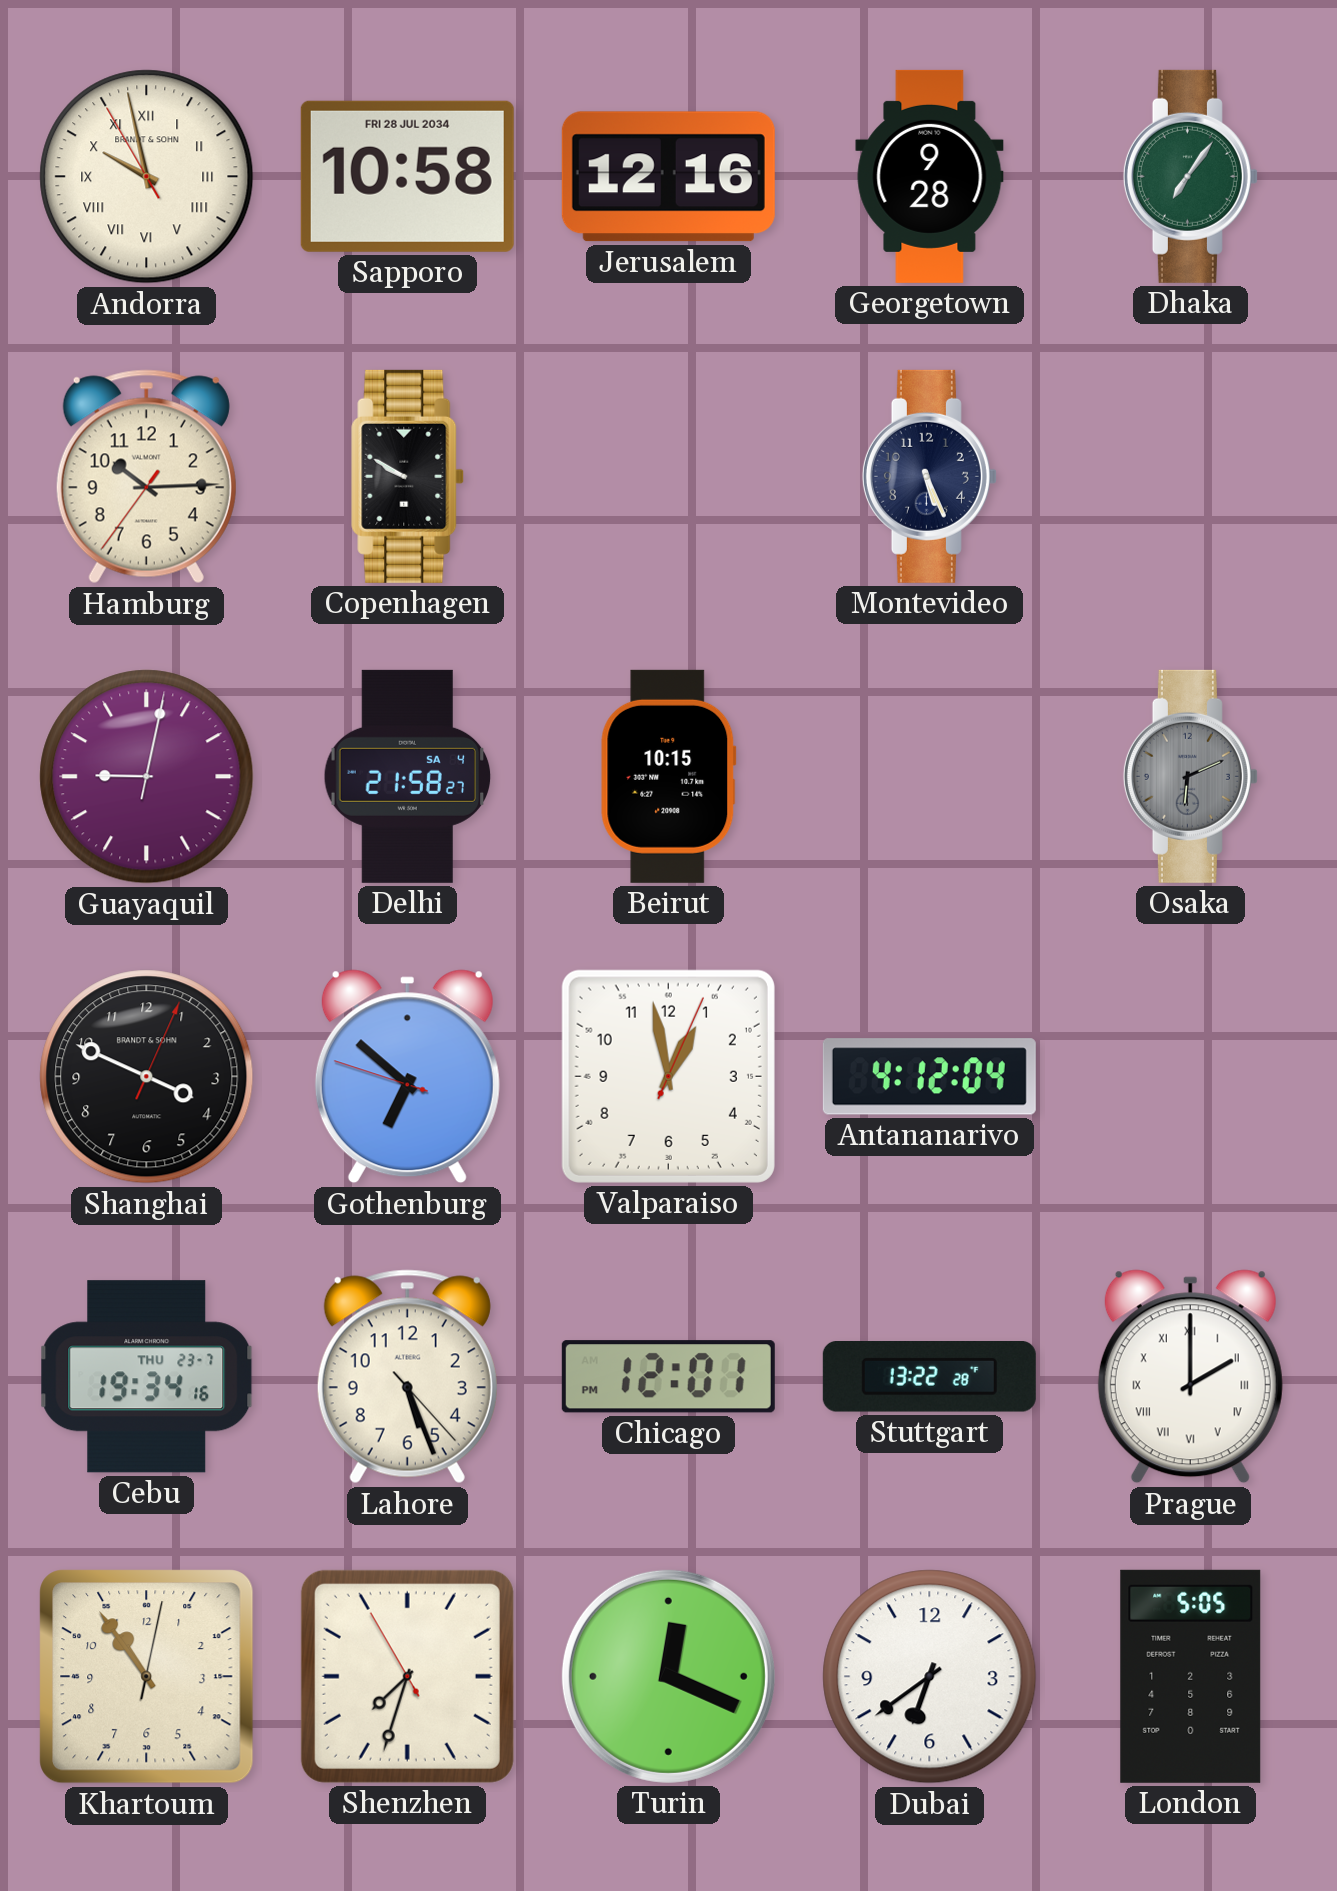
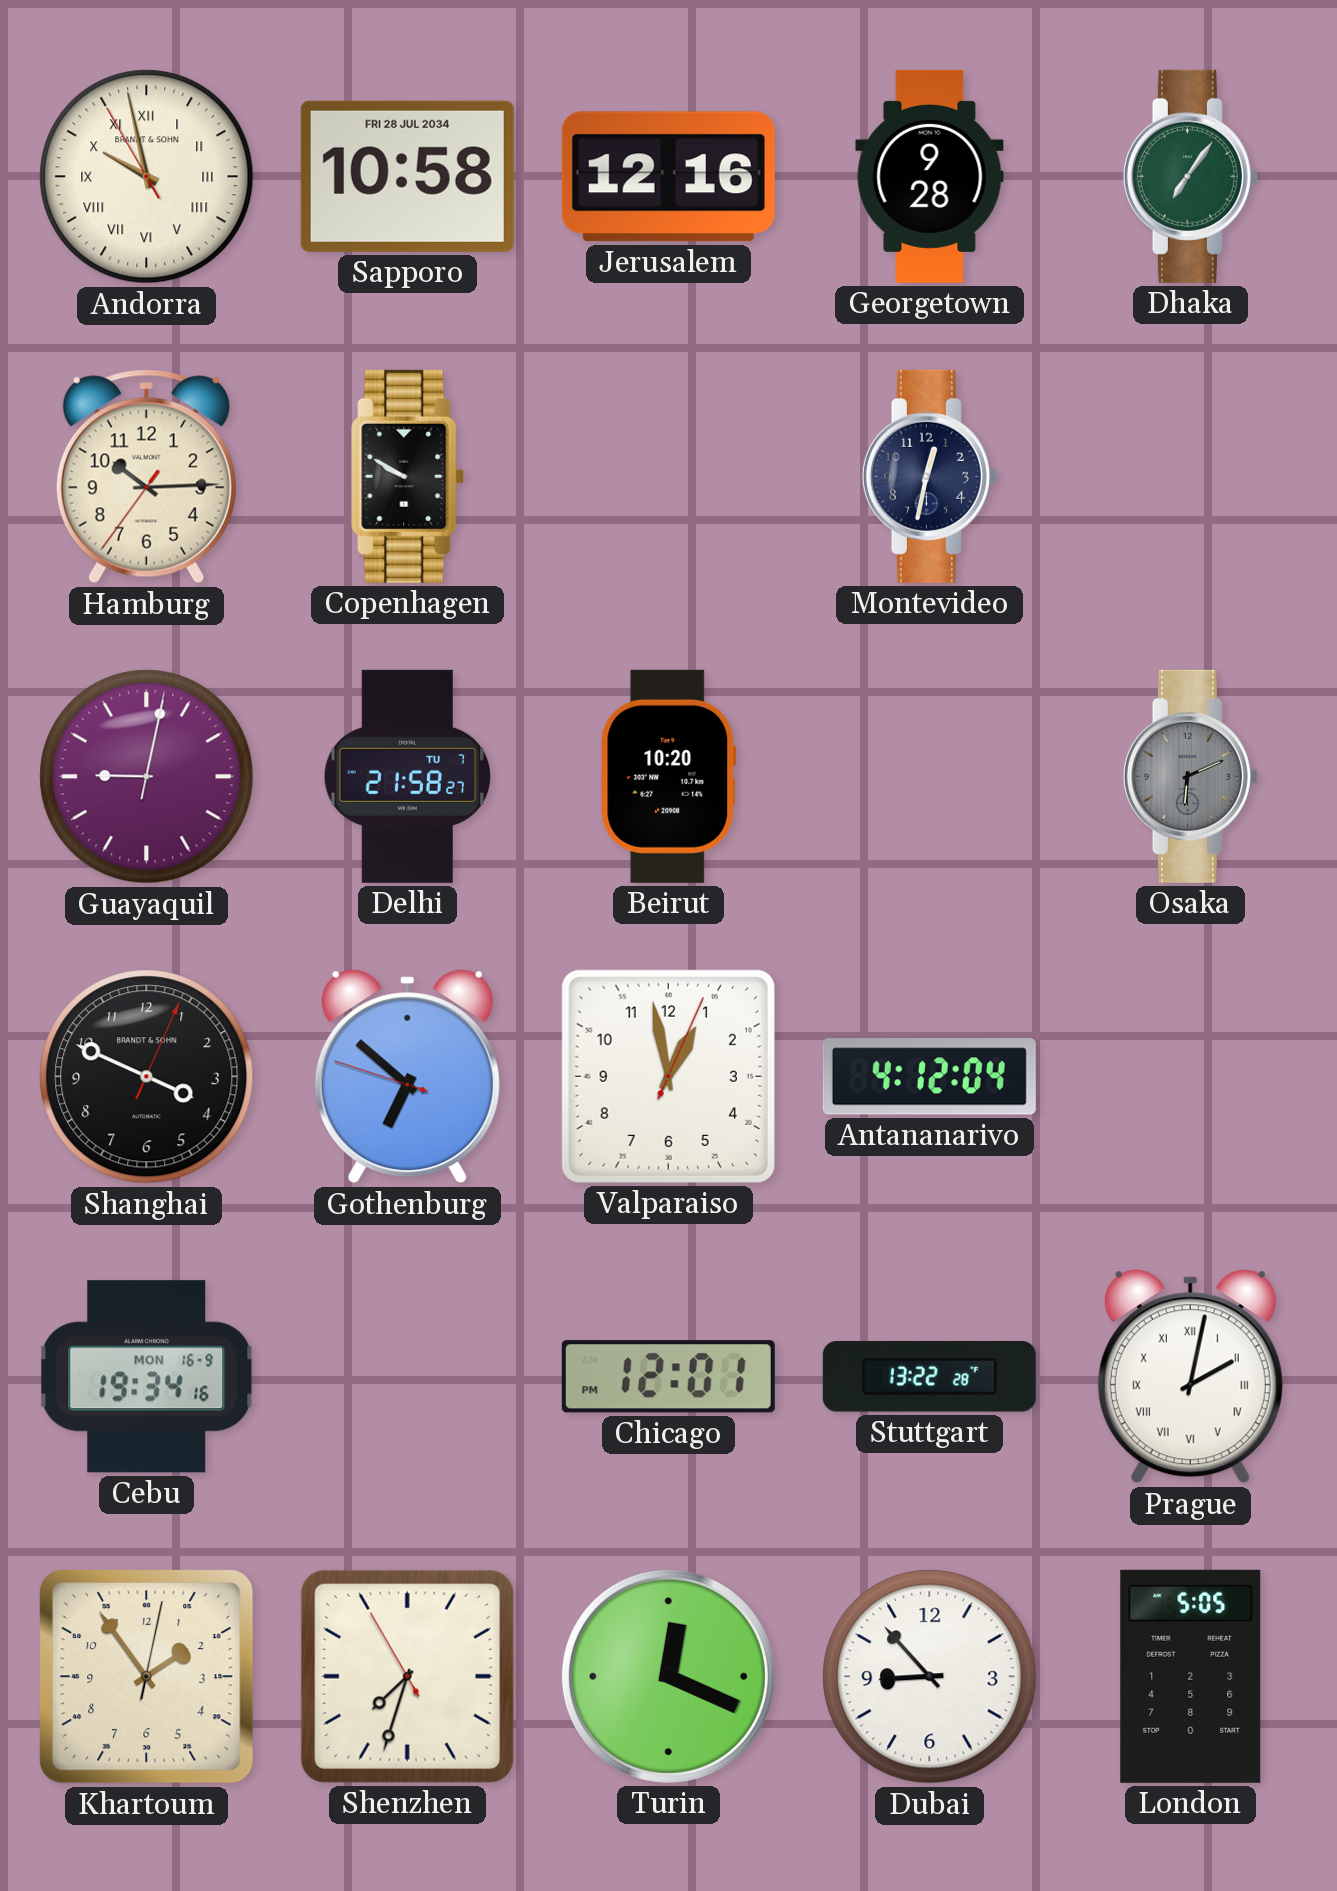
Montevideo: 5:26 -> 12:32
Delhi date: SA 4 -> TU 7
Beirut: 10:15 -> 10:20
Cebu date: THU 23-7 -> MON 16-9
Lahore: 5:26 -> none
Prague: 2:00 -> 2:02
Khartoum: 10:54 -> 1:54
Dubai: 6:39 -> 8:53
